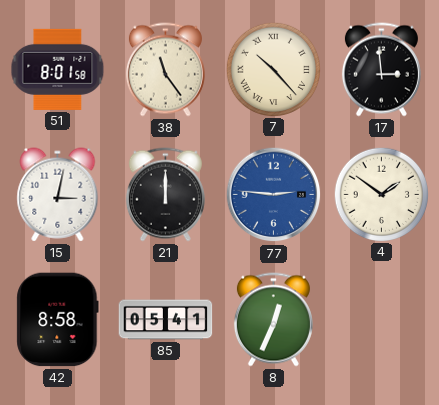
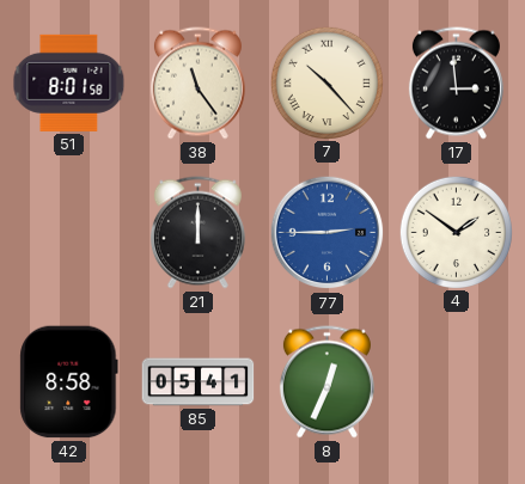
15: 3:02 -> none
77: 2:46 -> 2:45
